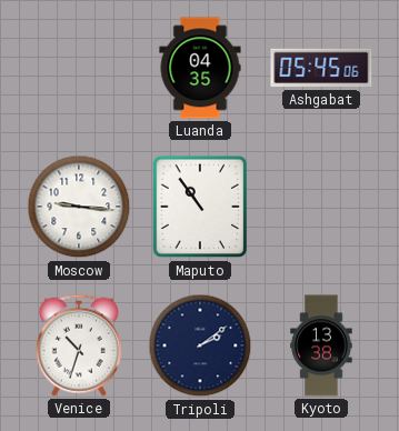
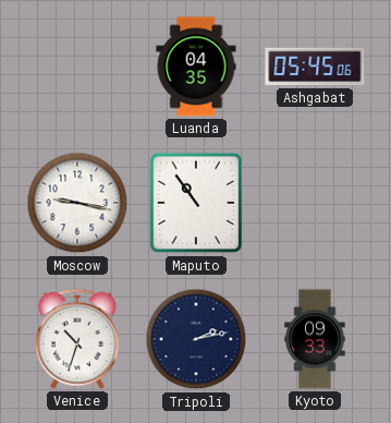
Moscow: 9:16 -> 9:17
Tripoli: 2:09 -> 2:13
Kyoto: 13:38 -> 09:33
